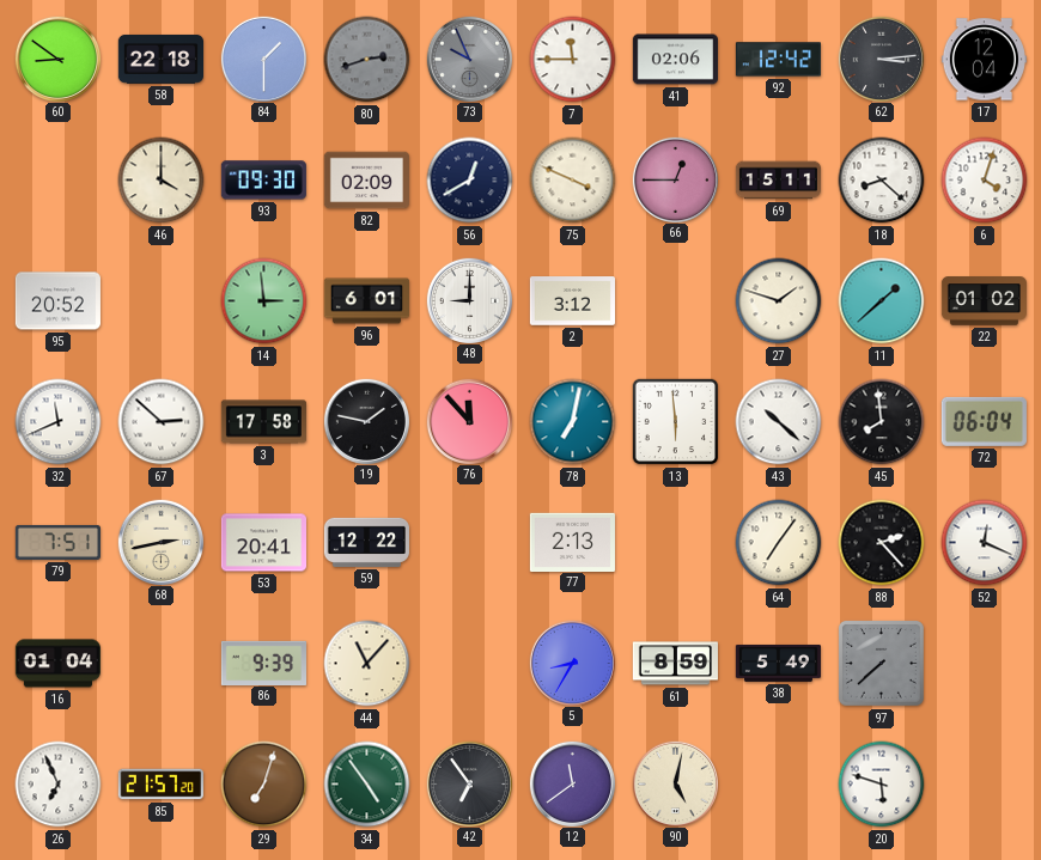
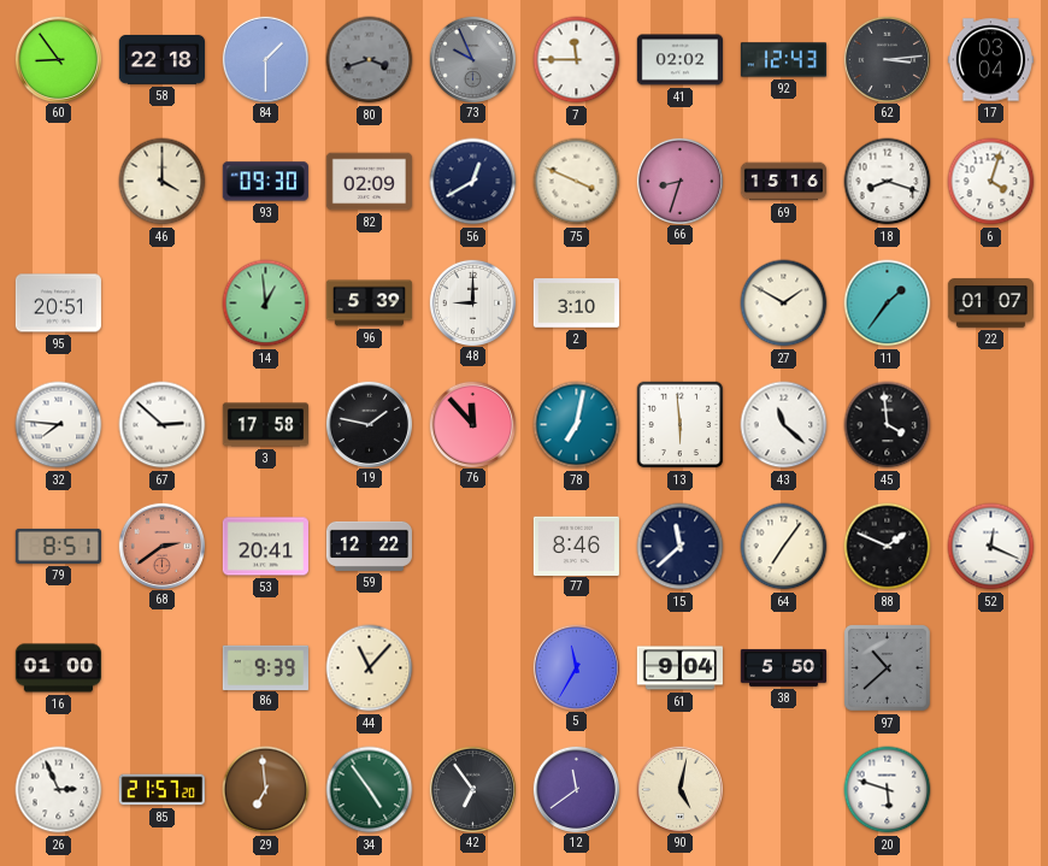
60: 8:51 -> 8:54
80: 2:42 -> 3:42
41: 02:06 -> 02:02
92: 12:42 -> 12:43
17: 12:04 -> 03:04
66: 12:45 -> 8:33
69: 15:11 -> 15:16
18: 8:22 -> 8:18
95: 20:52 -> 20:51
14: 2:59 -> 12:59
96: 6:01 -> 5:39
2: 3:12 -> 3:10
27: 1:48 -> 1:50
11: 1:38 -> 1:36
22: 01:02 -> 01:07
32: 11:41 -> 7:46
43: 10:22 -> 11:22
45: 7:59 -> 3:59
72: 06:04 -> none
79: 7:51 -> 8:51
68: 2:43 -> 2:39
68 dial: cream -> salmon
77: 2:13 -> 8:46
15: none -> 11:38
88: 2:23 -> 1:49
16: 01:04 -> 01:00
5: 8:35 -> 11:35
61: 8:59 -> 9:04
38: 5:49 -> 5:50
97: 7:38 -> 10:38
26: 6:56 -> 2:56
29: 7:03 -> 6:59
